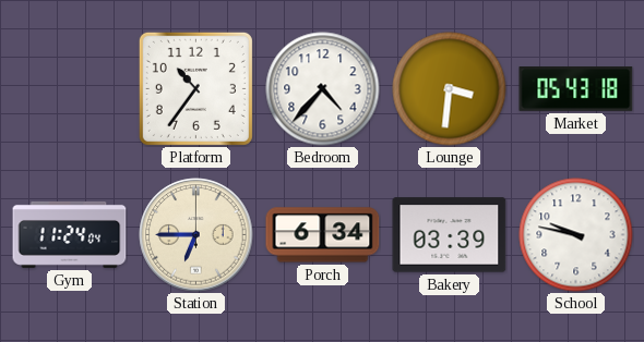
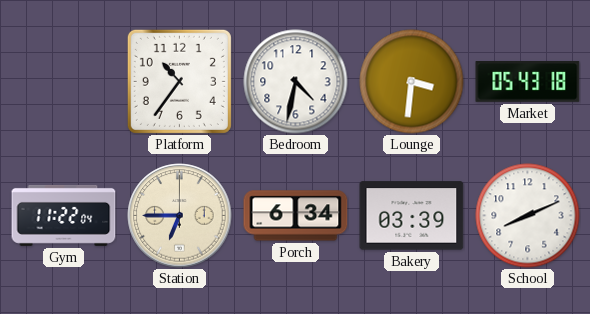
Bedroom: 4:37 -> 4:32
Gym: 11:24 -> 11:22
School: 9:47 -> 8:11
